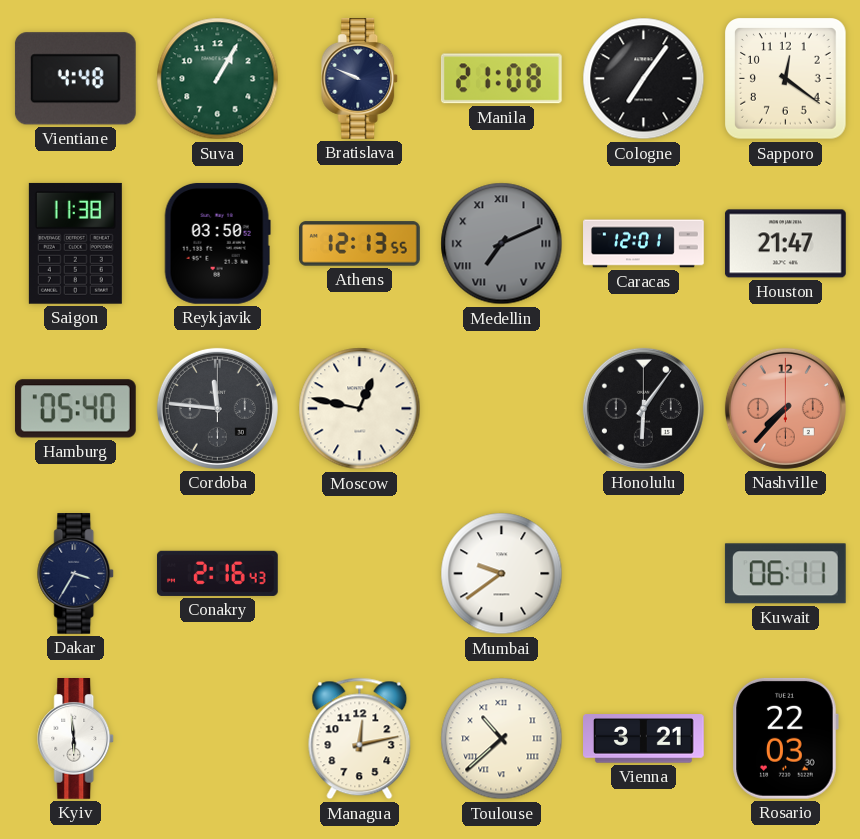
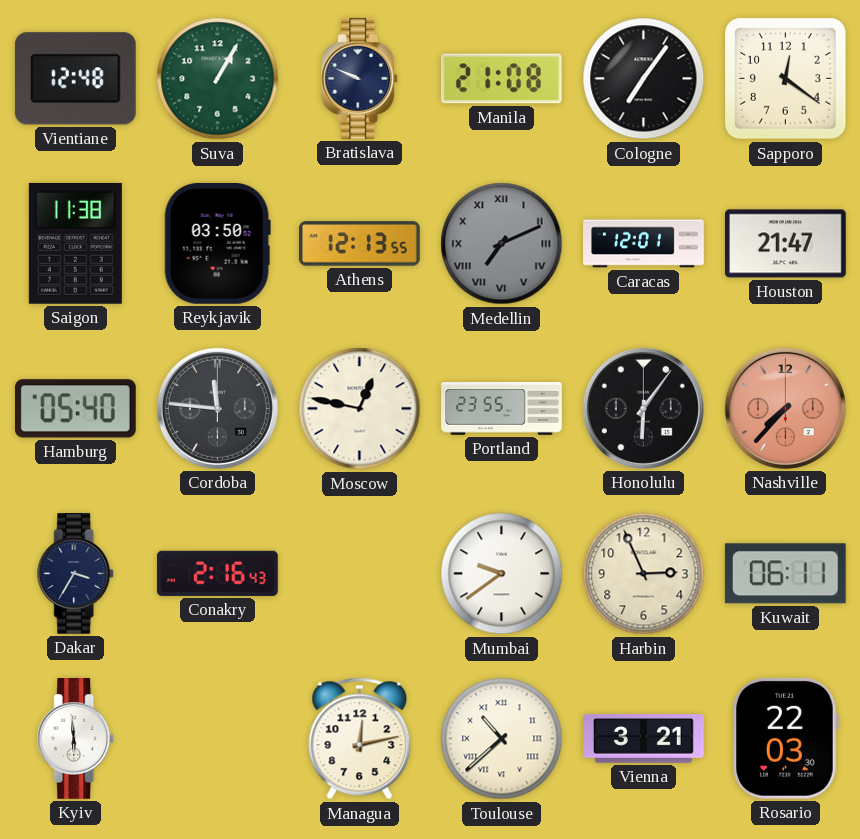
Vientiane: 4:48 -> 12:48
Portland: none -> 23:55
Harbin: none -> 2:56
